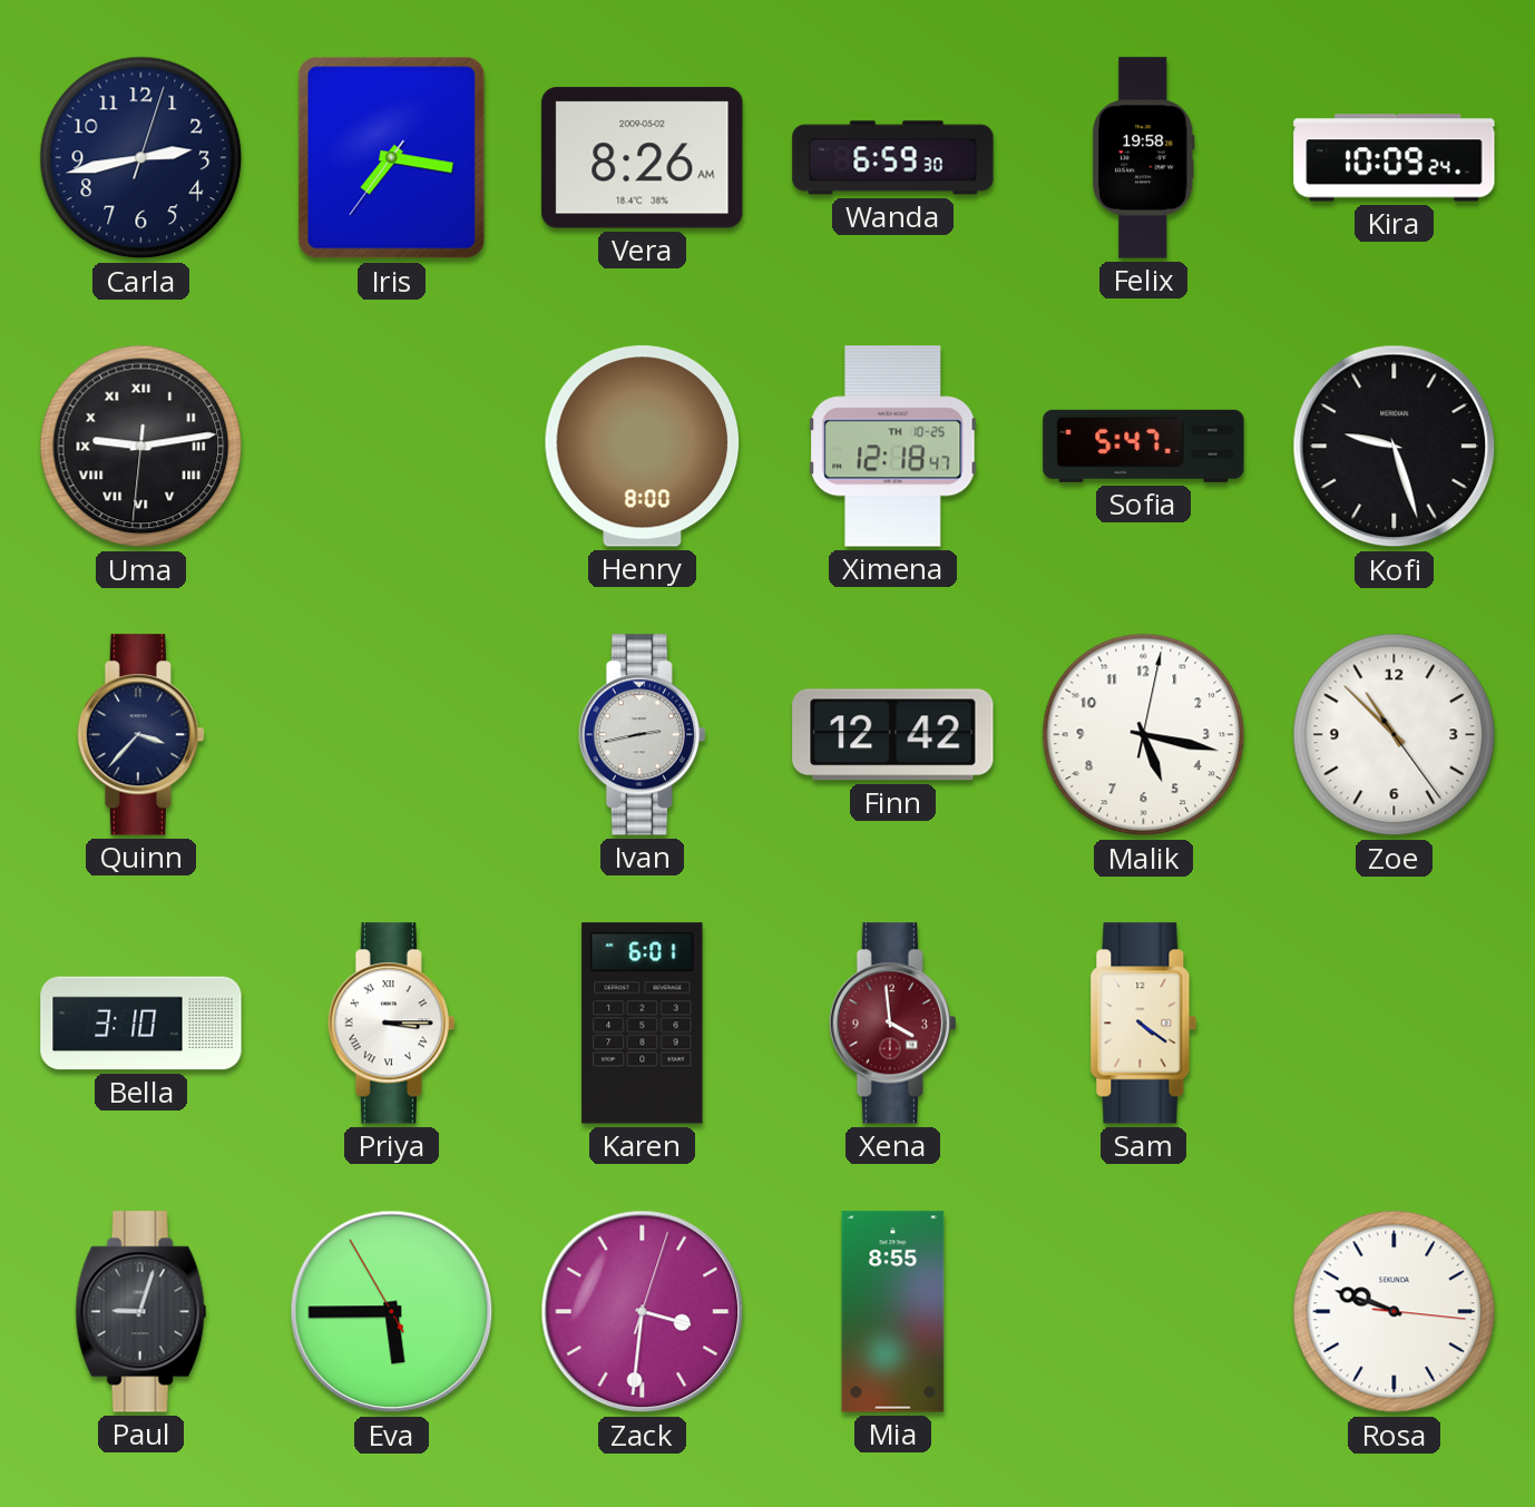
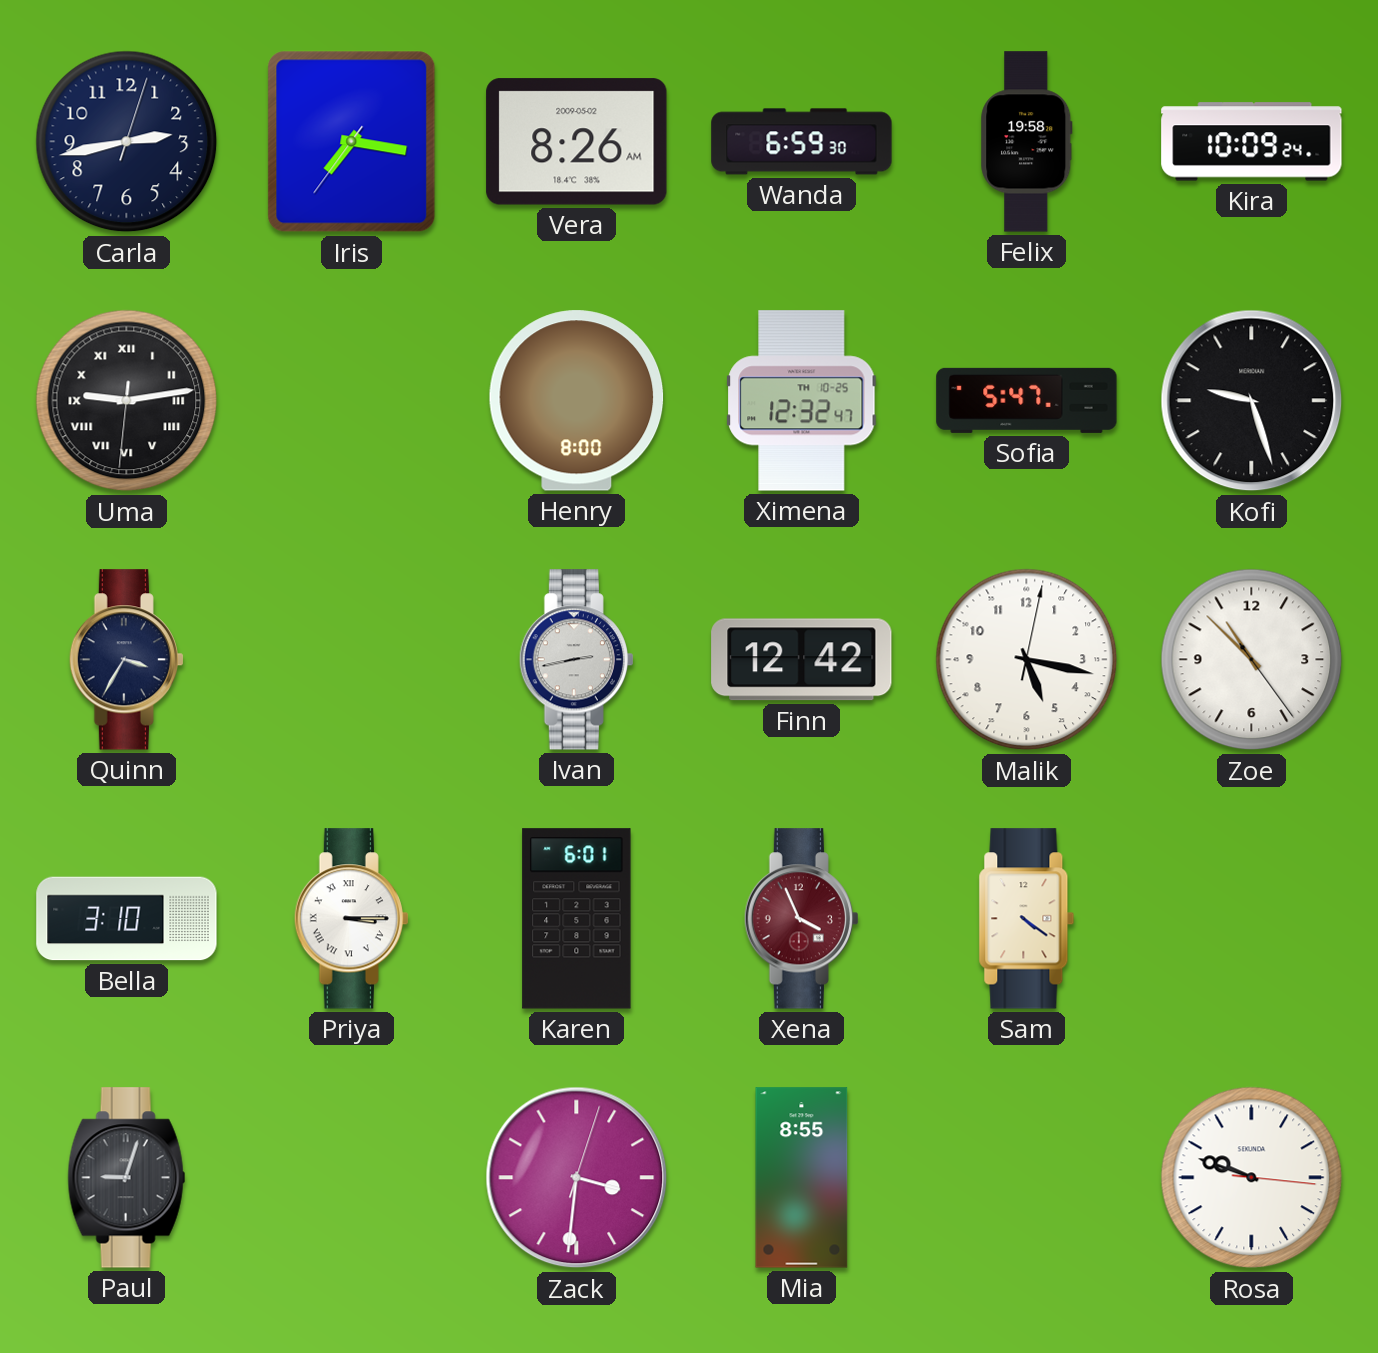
Ximena: 12:18 -> 12:32
Quinn: 3:37 -> 3:35
Xena: 3:59 -> 3:56
Eva: 5:44 -> none
